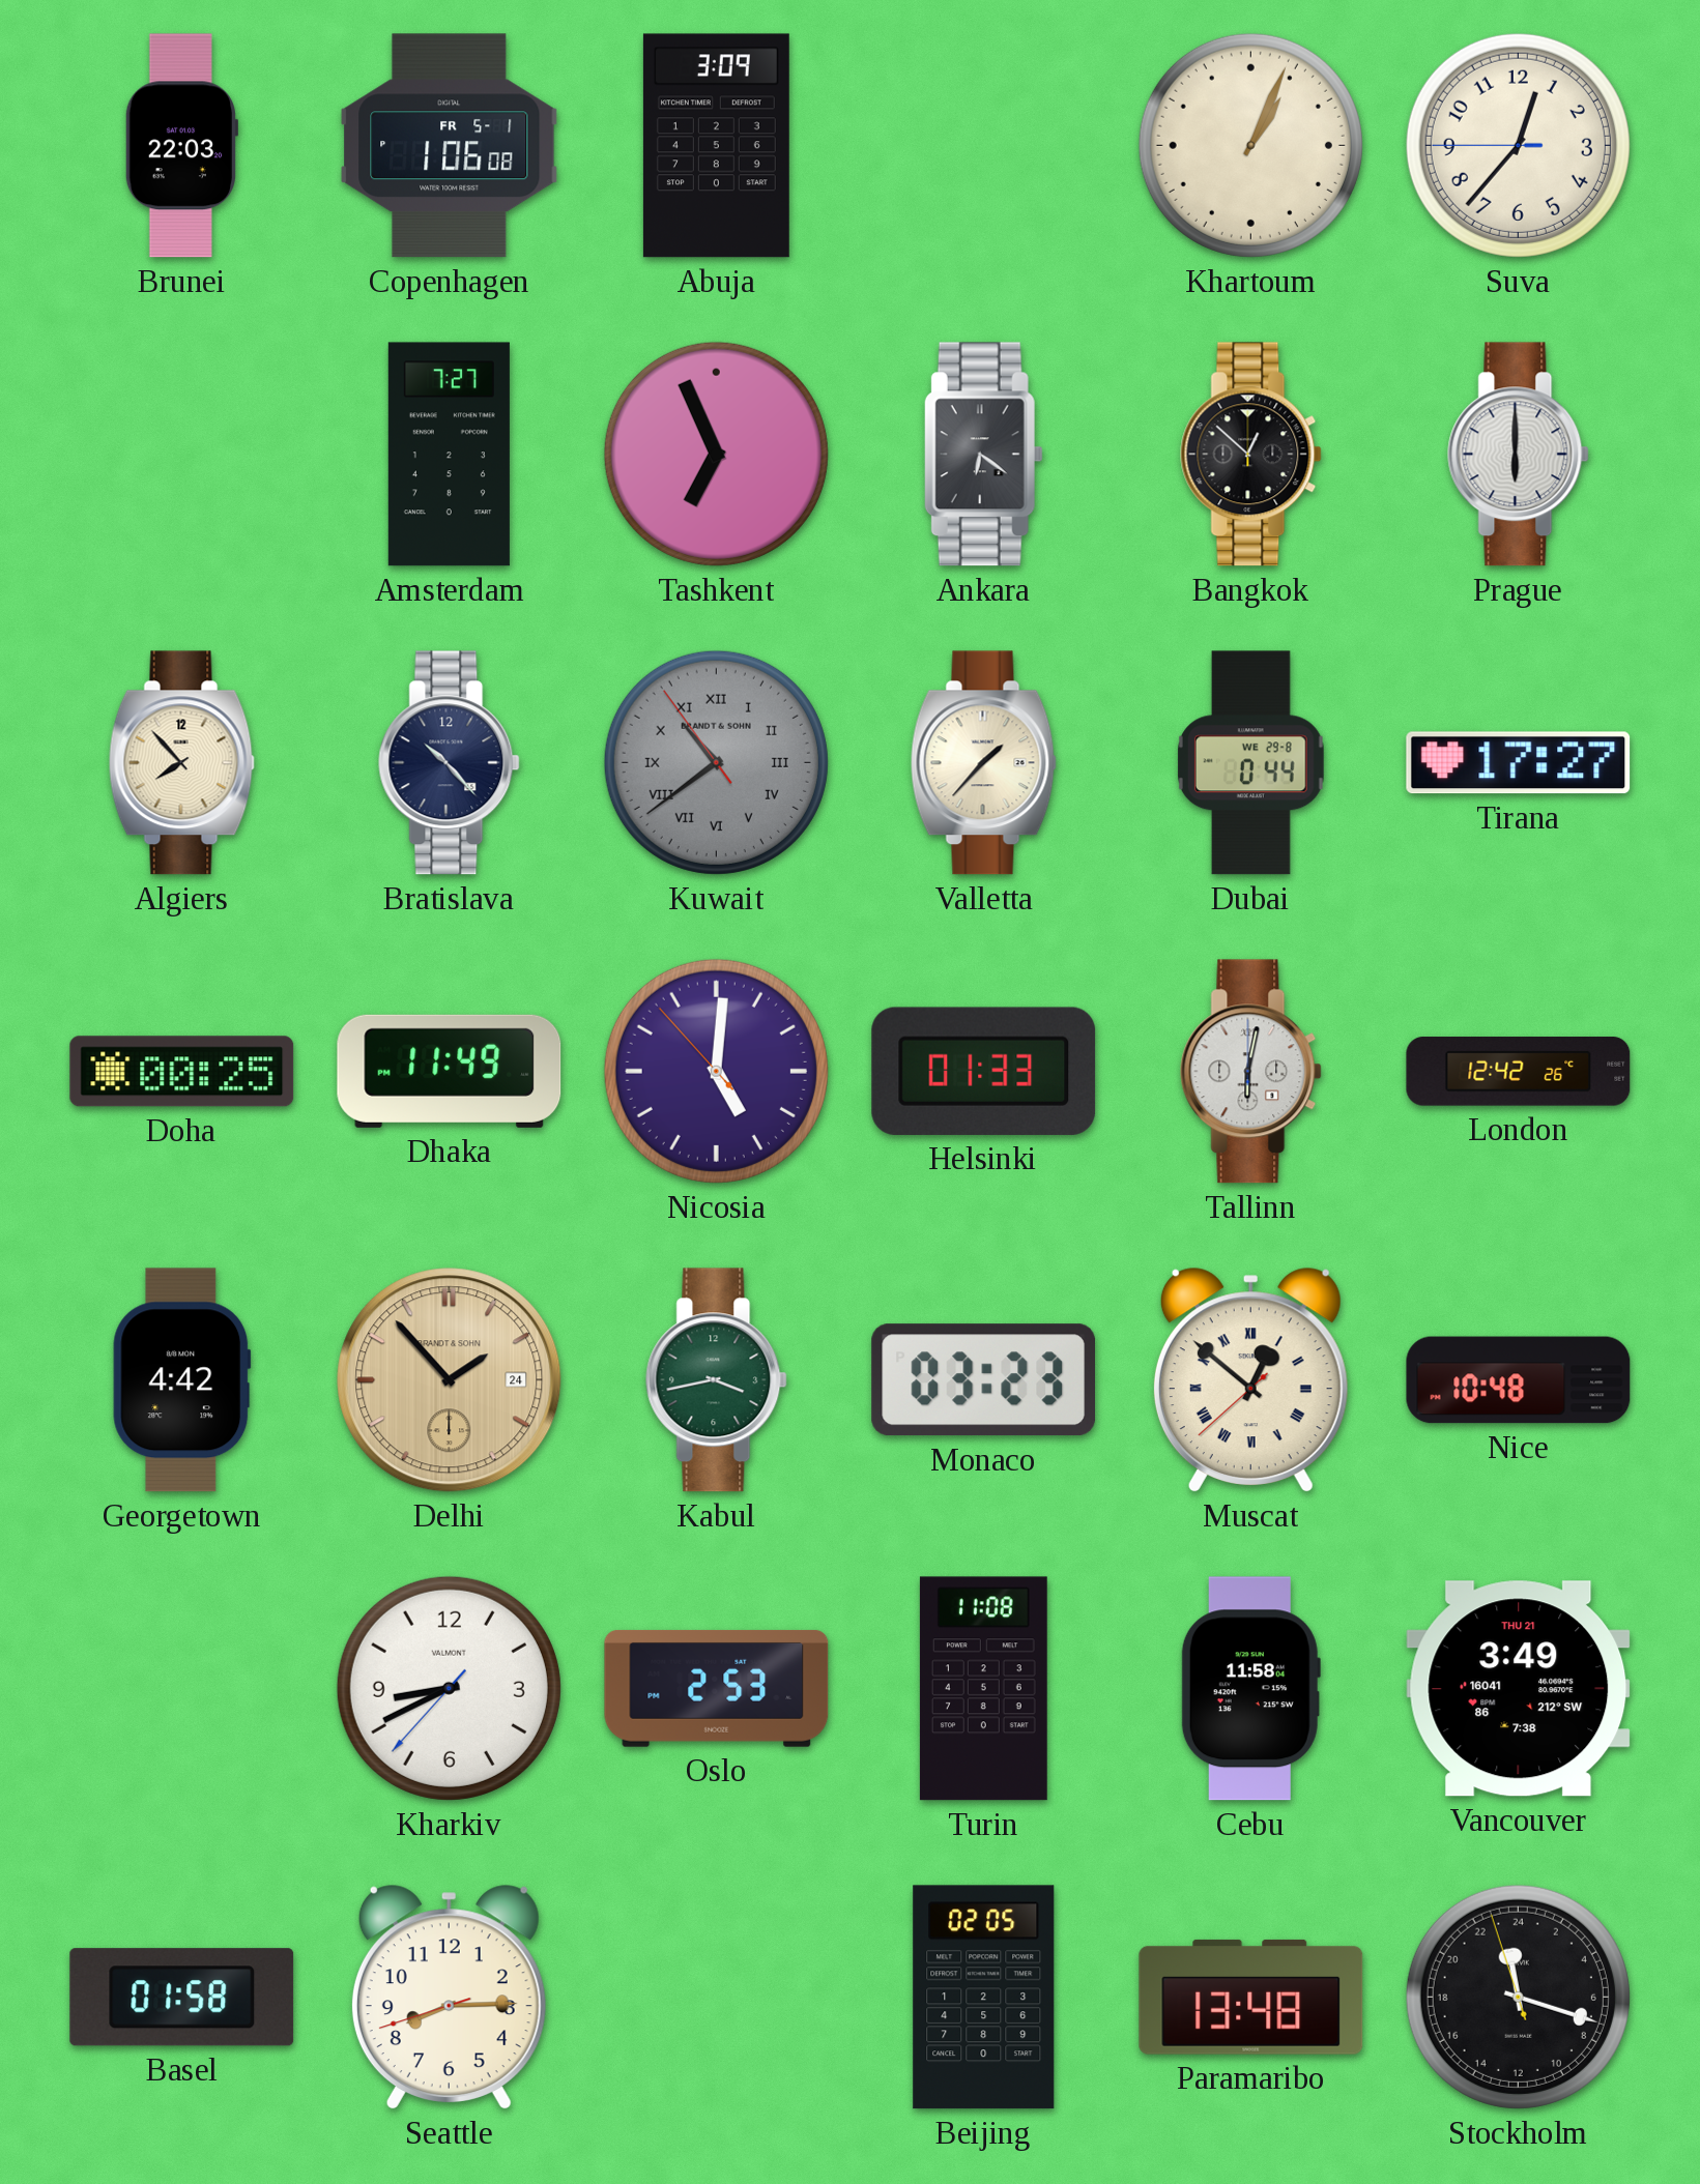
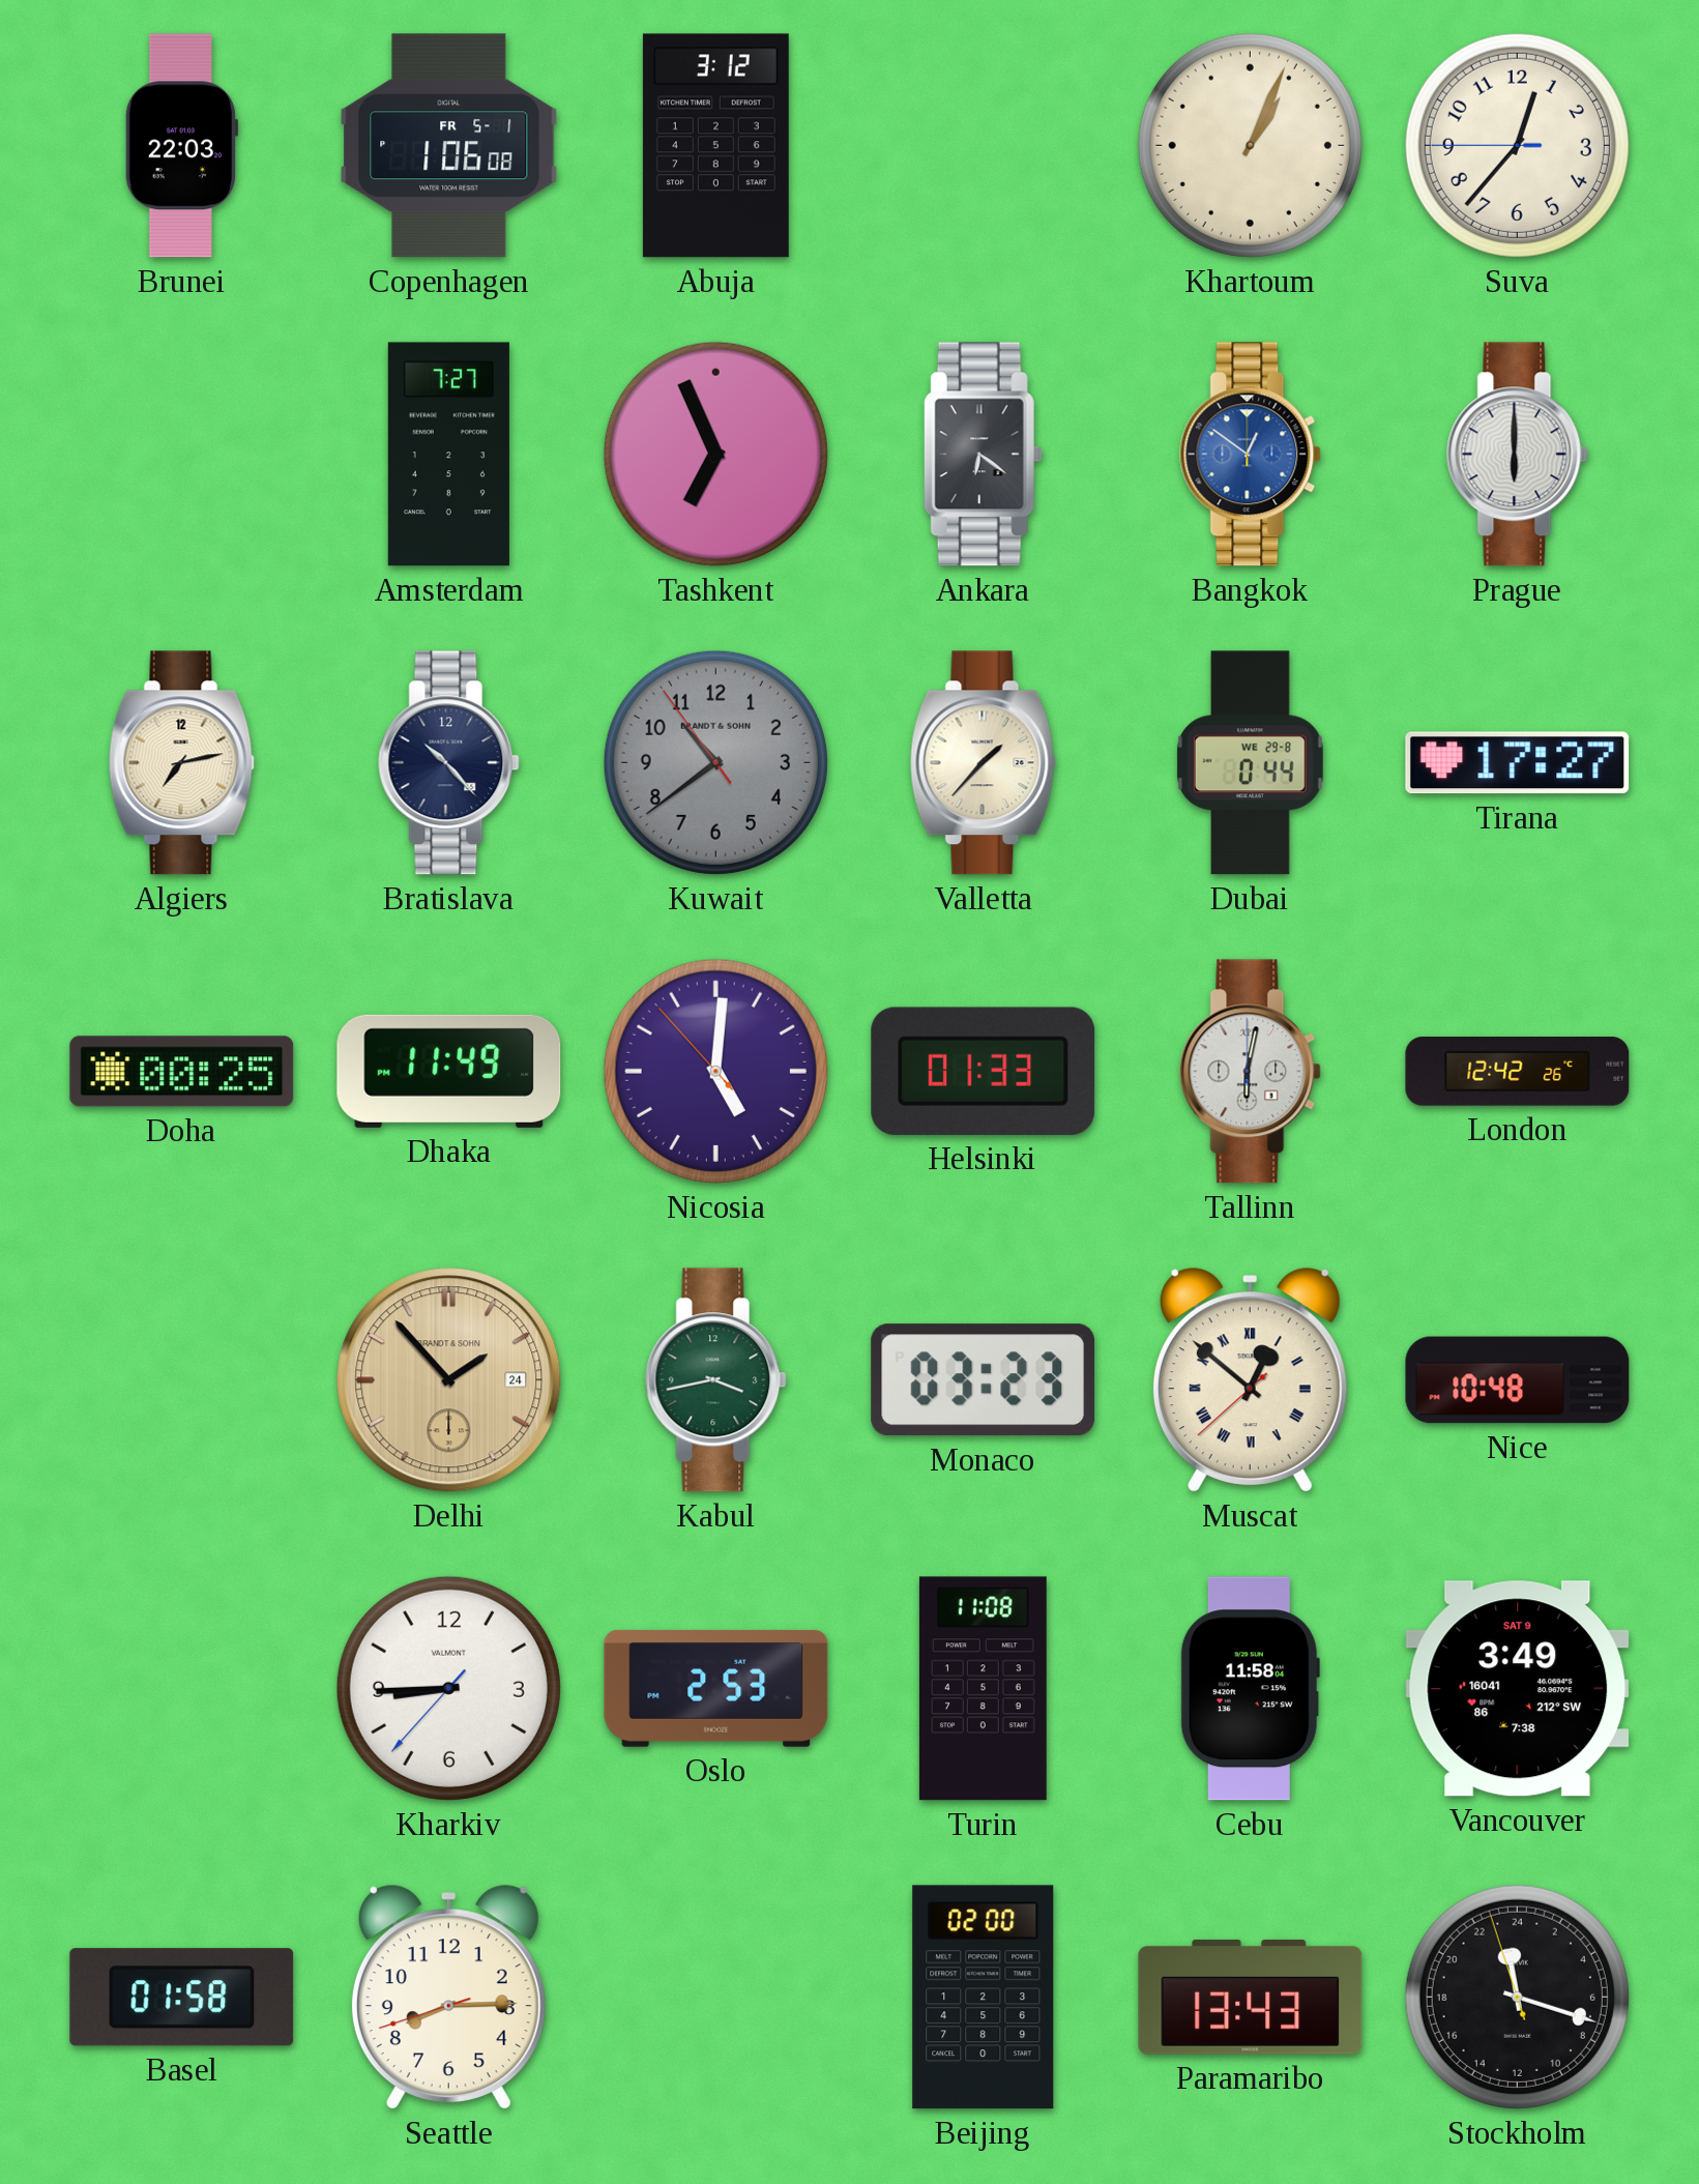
Abuja: 3:09 -> 3:12
Bangkok: 12:52 -> 12:51
Bangkok dial: black -> blue
Algiers: 7:53 -> 7:13
Kuwait numerals: Roman -> Arabic
Georgetown: 4:42 -> none
Kharkiv: 8:40 -> 8:44
Vancouver date: THU 21 -> SAT 9
Beijing: 02:05 -> 02:00
Paramaribo: 13:48 -> 13:43
